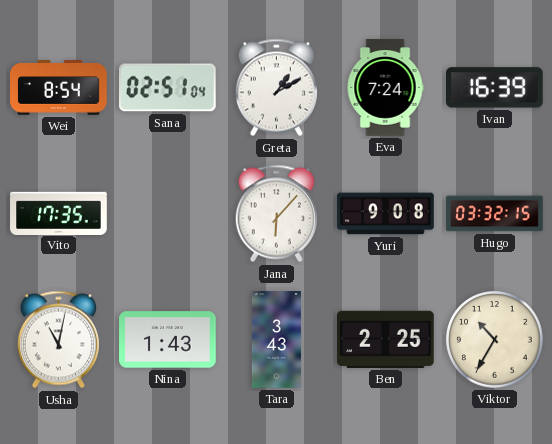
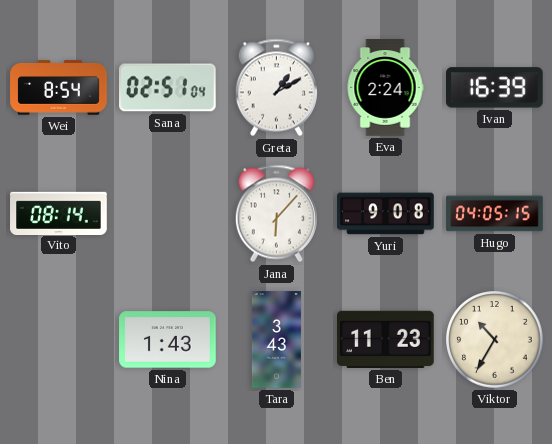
Eva: 7:24 -> 2:24
Vito: 17:35 -> 08:14
Hugo: 03:32 -> 04:05
Usha: 11:02 -> none
Ben: 2:25 -> 11:23
